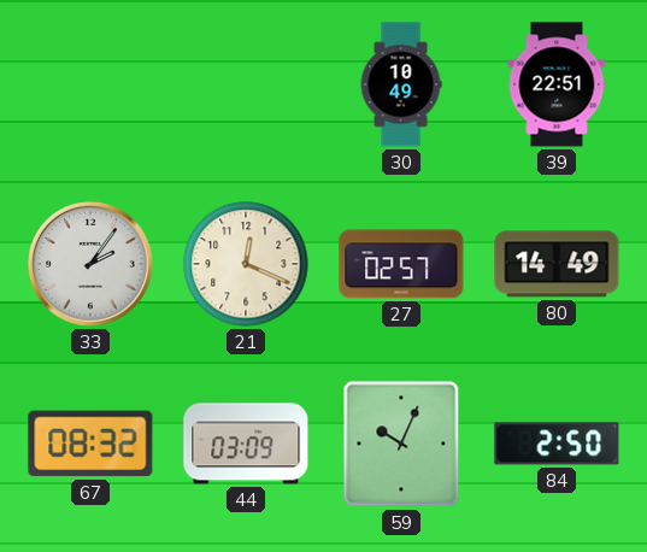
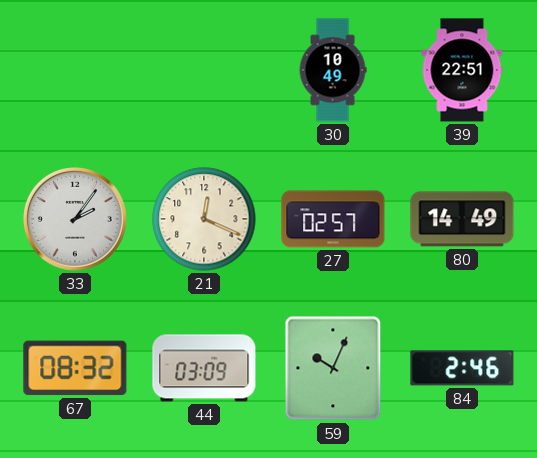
84: 2:50 -> 2:46
